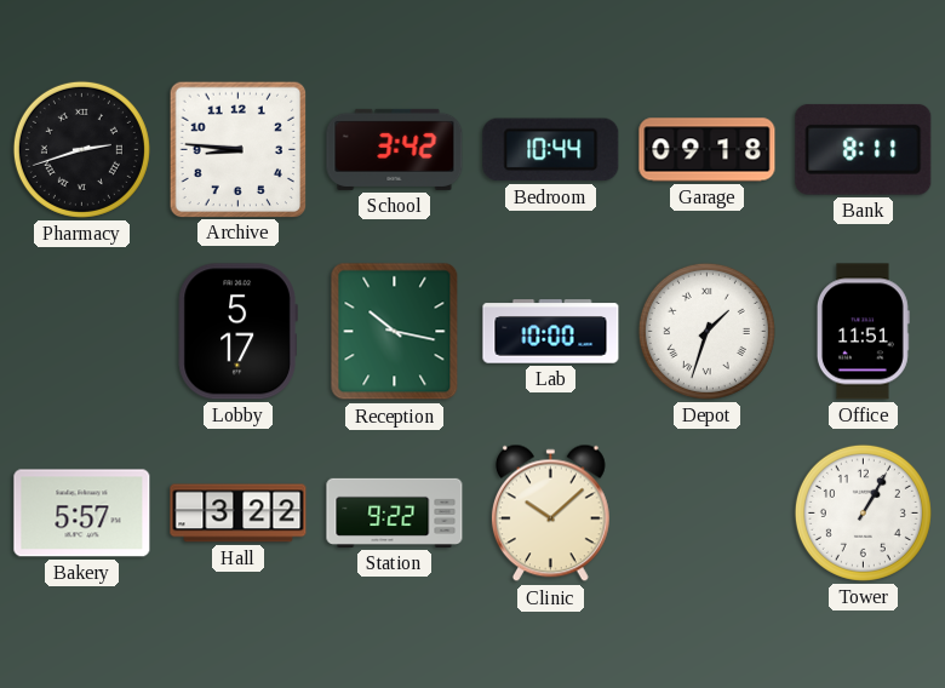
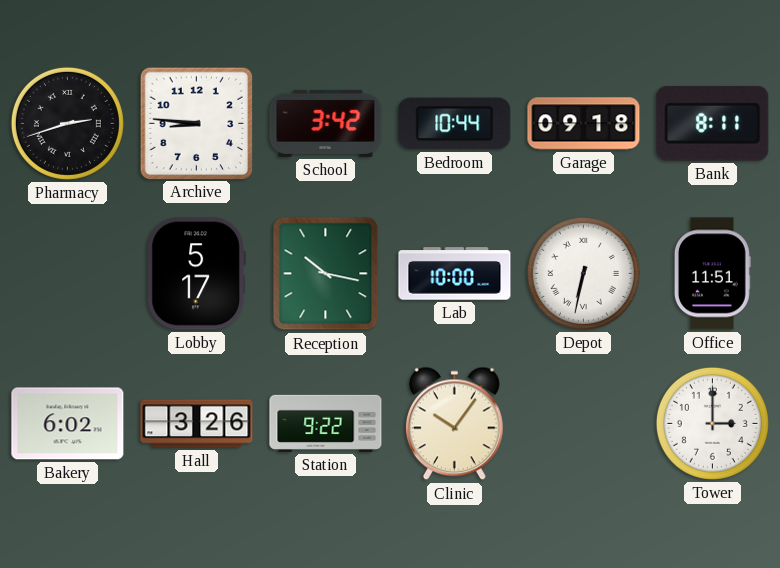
Depot: 1:33 -> 6:32
Bakery: 5:57 -> 6:02
Hall: 3:22 -> 3:26
Clinic: 10:08 -> 10:06
Tower: 1:05 -> 3:00
